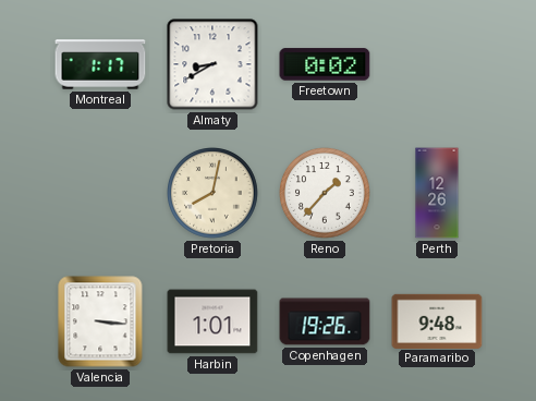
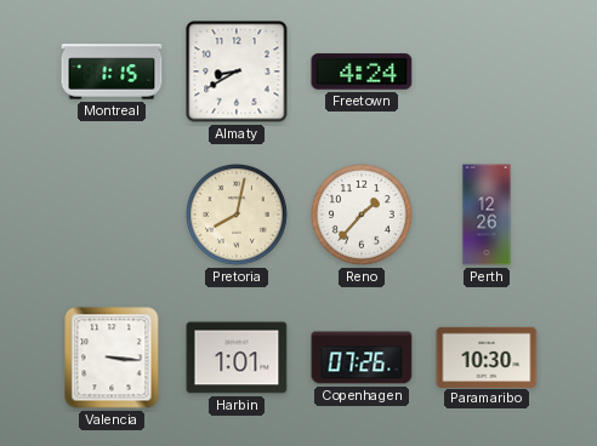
Montreal: 1:17 -> 1:15
Freetown: 0:02 -> 4:24
Copenhagen: 19:26 -> 07:26
Paramaribo: 9:48 -> 10:30
